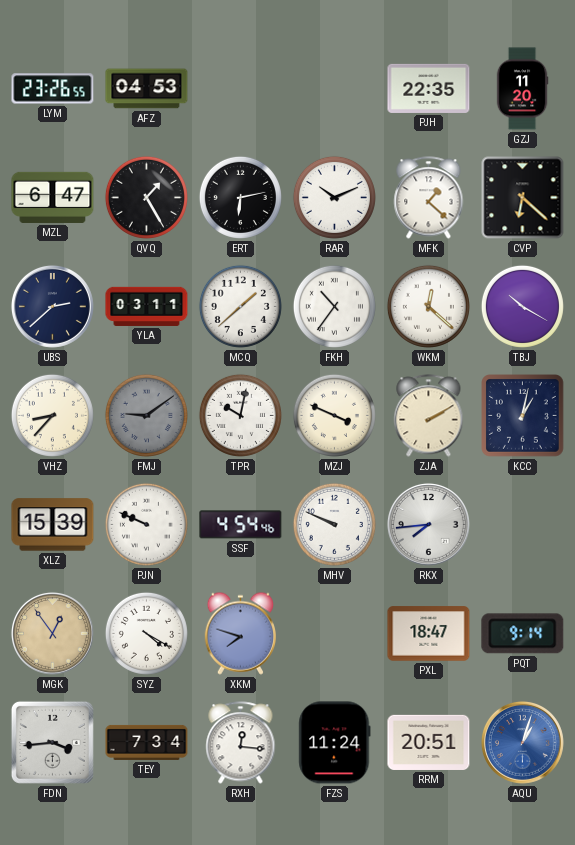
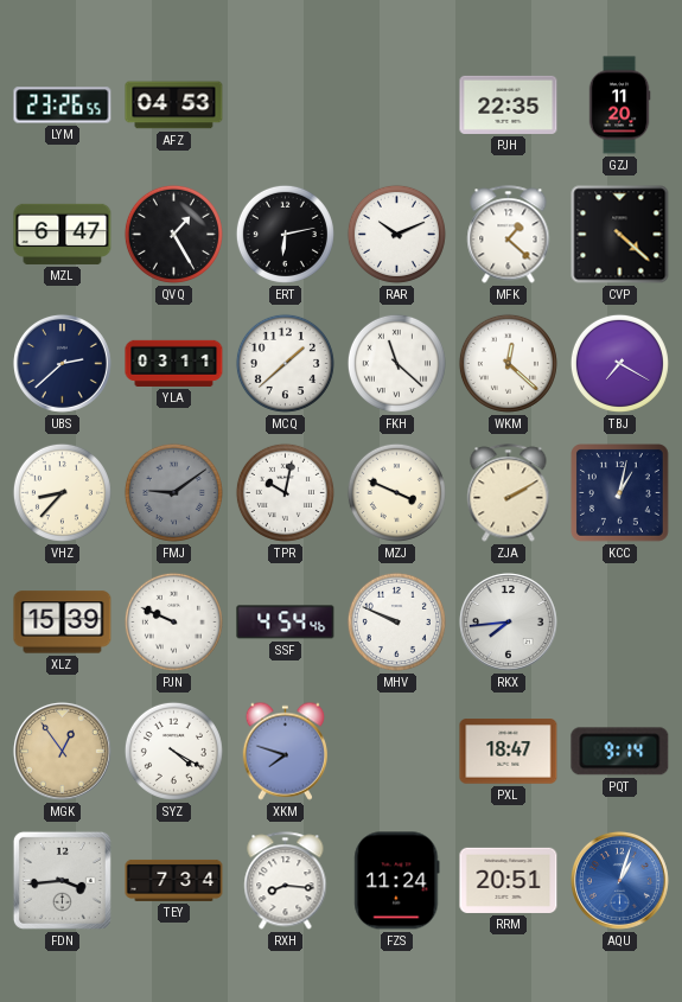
CVP: 6:22 -> 4:22
FKH: 10:36 -> 11:22
TBJ: 10:20 -> 7:20
RXH: 12:16 -> 8:16
